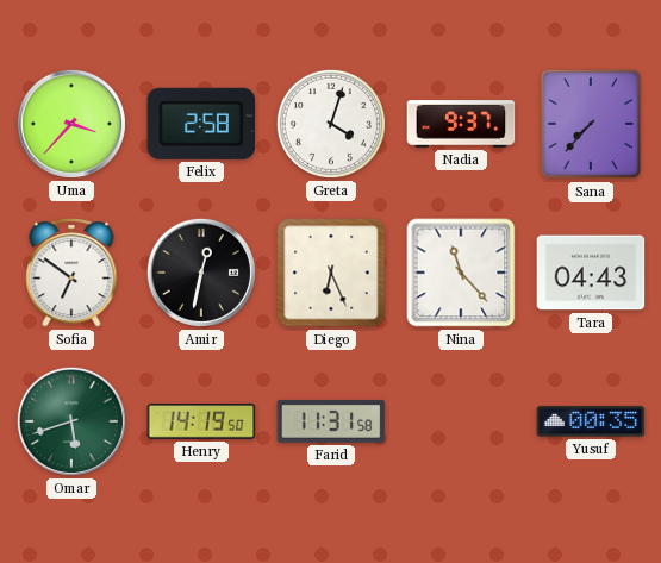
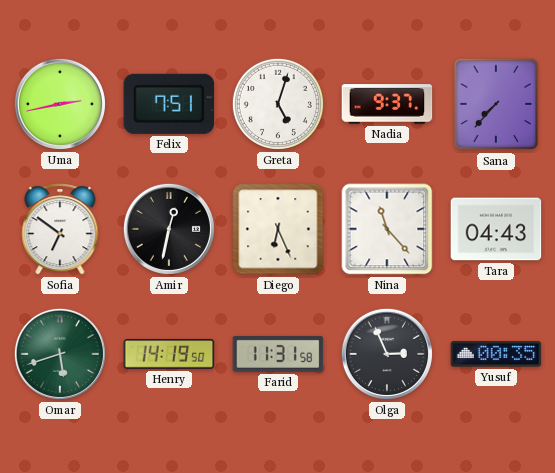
Uma: 3:37 -> 2:43
Felix: 2:58 -> 7:51
Greta: 4:03 -> 5:03
Olga: none -> 2:56
